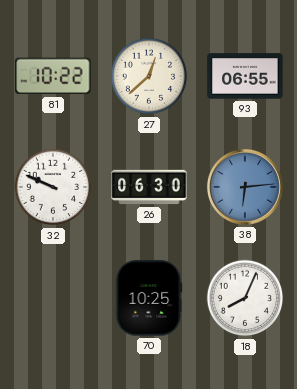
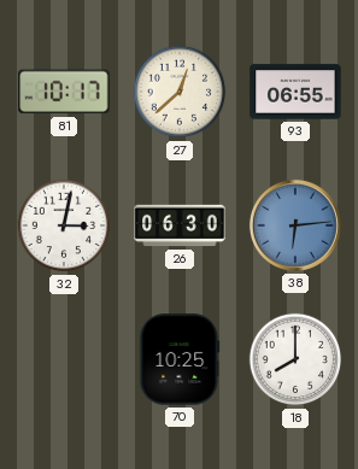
81: 10:22 -> 10:17
32: 9:49 -> 3:02
18: 8:04 -> 8:00
